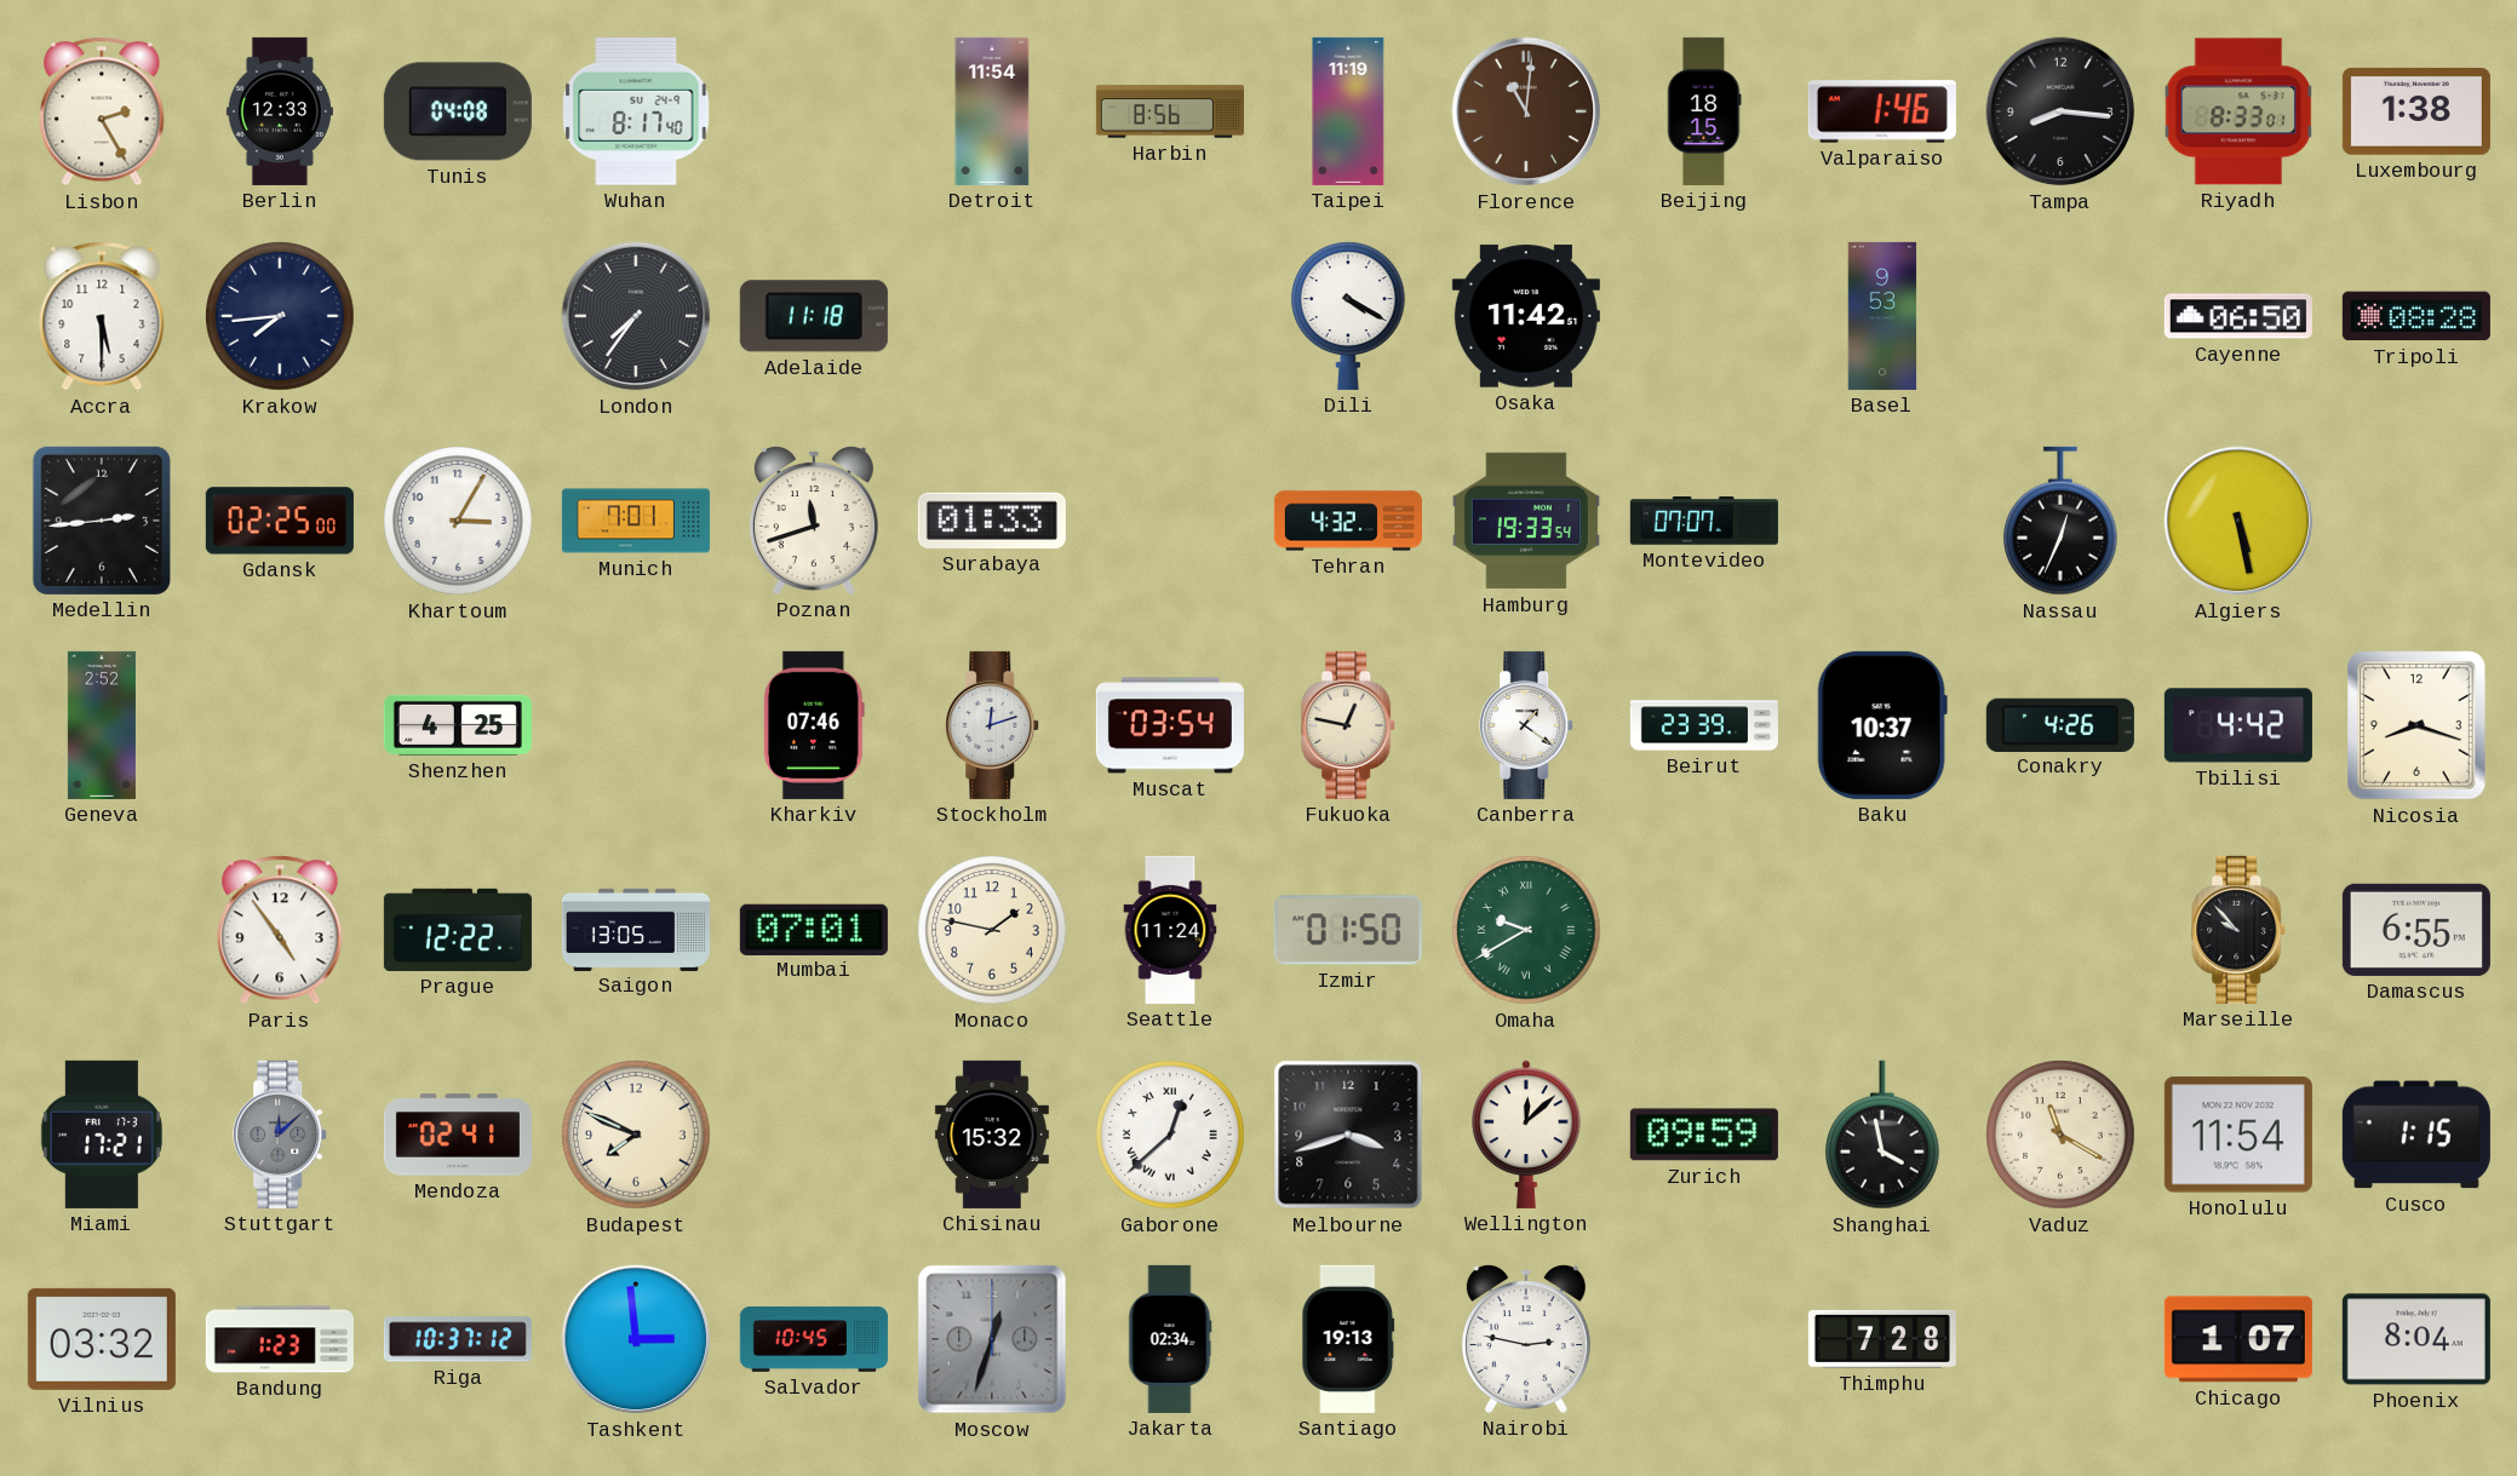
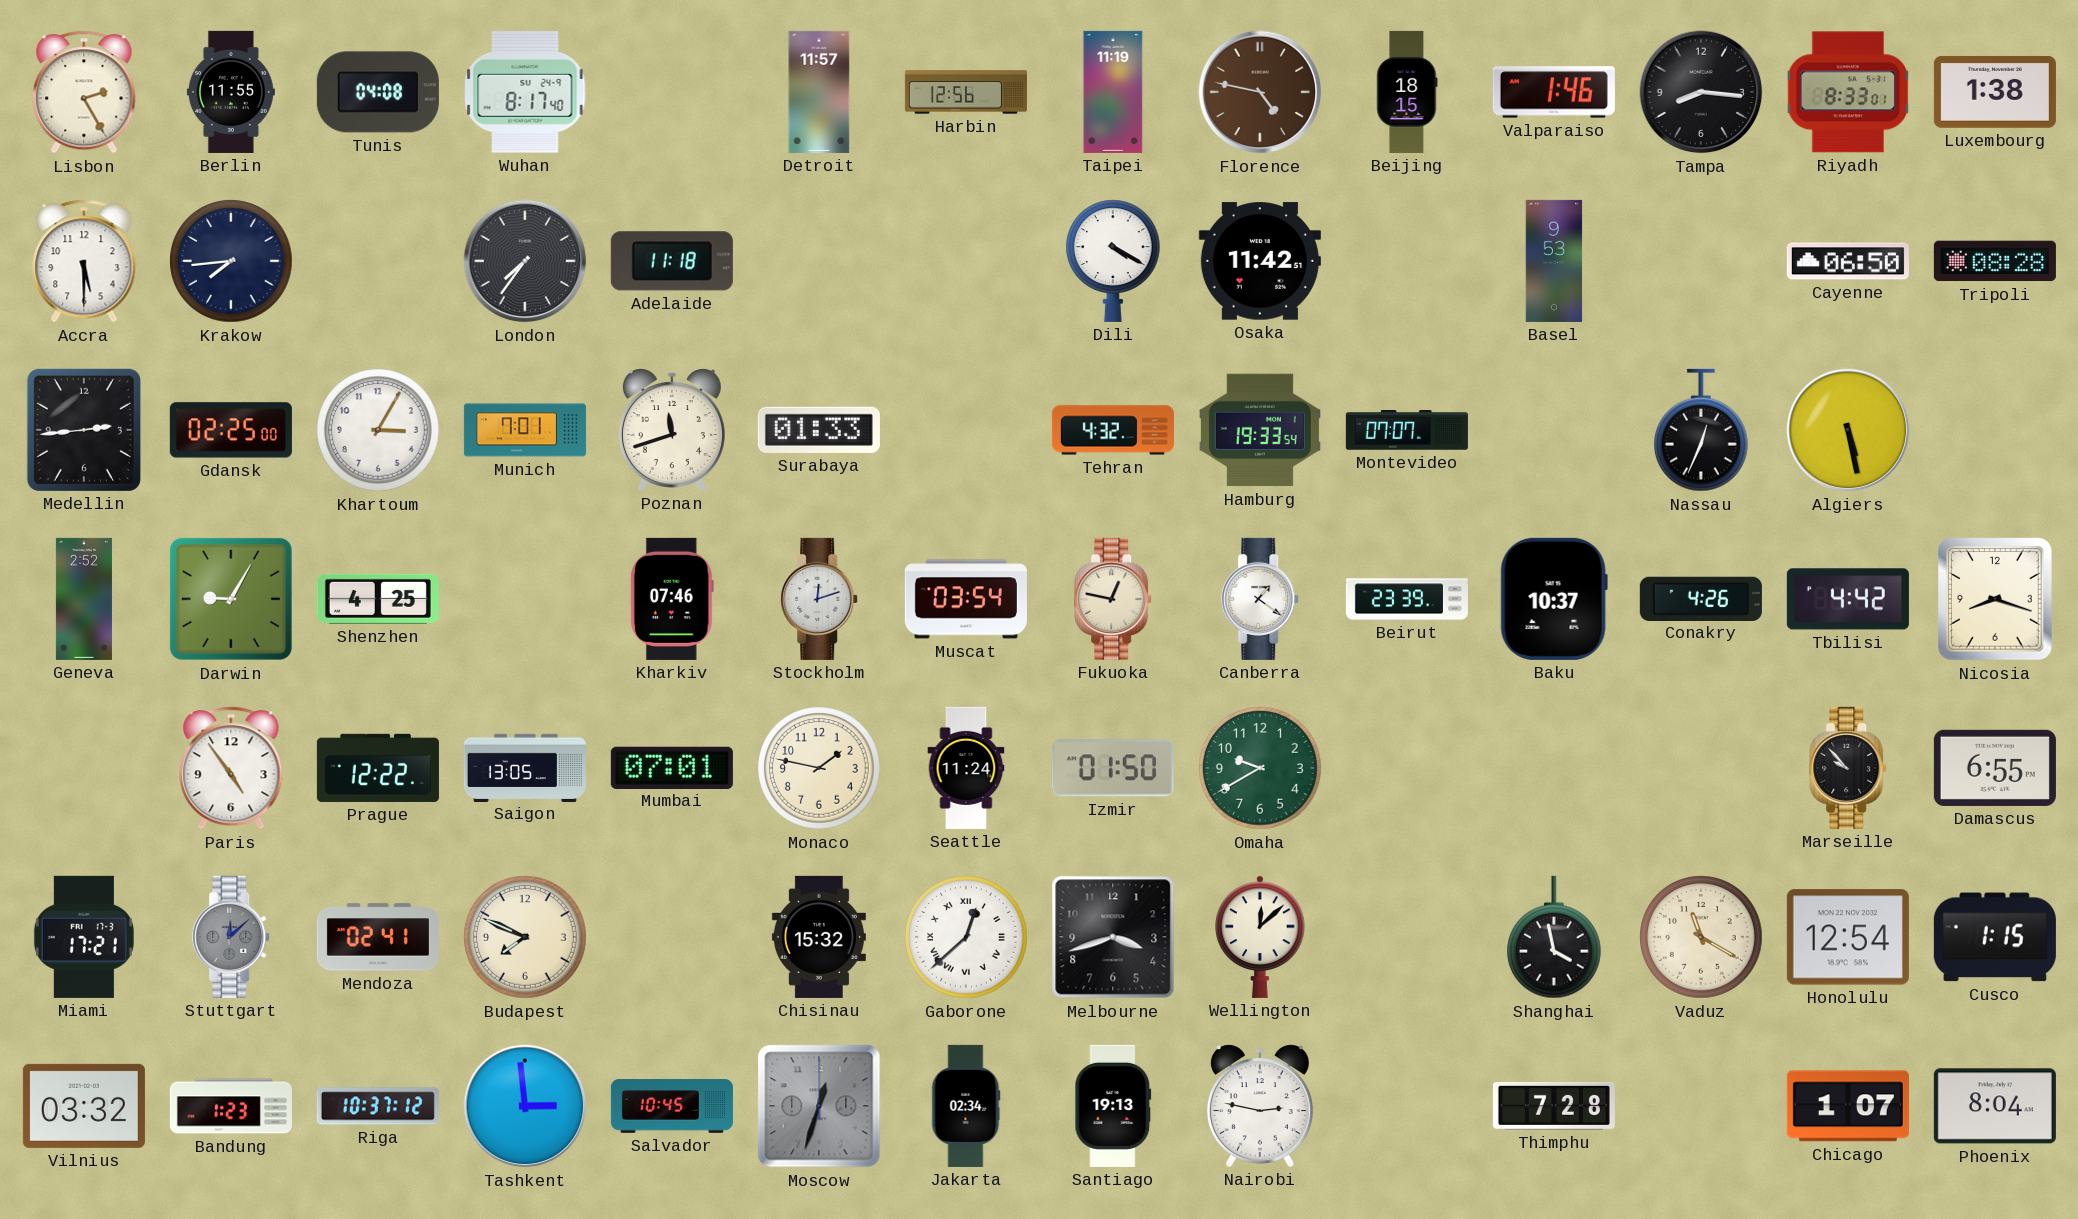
Berlin: 12:33 -> 11:55
Detroit: 11:54 -> 11:57
Harbin: 8:56 -> 12:56
Florence: 11:01 -> 4:47
Darwin: none -> 9:05
Omaha numerals: Roman -> Arabic
Zurich: 09:59 -> none
Honolulu: 11:54 -> 12:54
